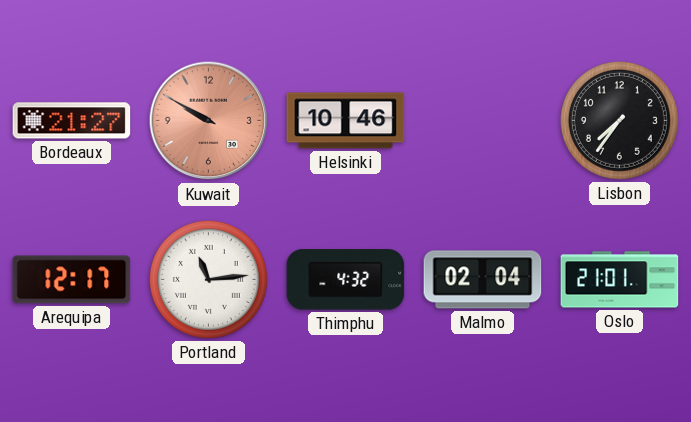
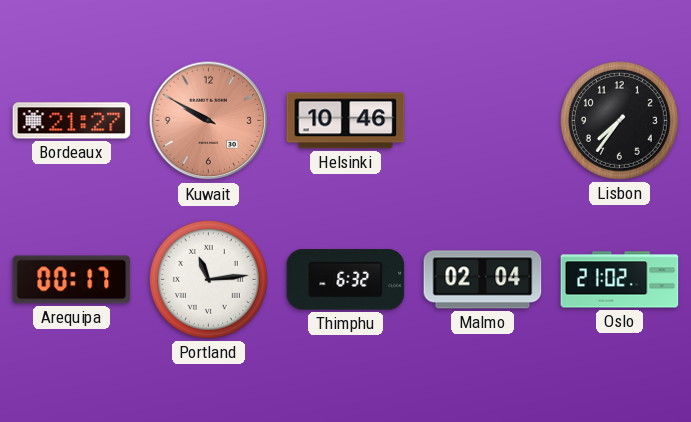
Arequipa: 12:17 -> 00:17
Thimphu: 4:32 -> 6:32
Oslo: 21:01 -> 21:02
